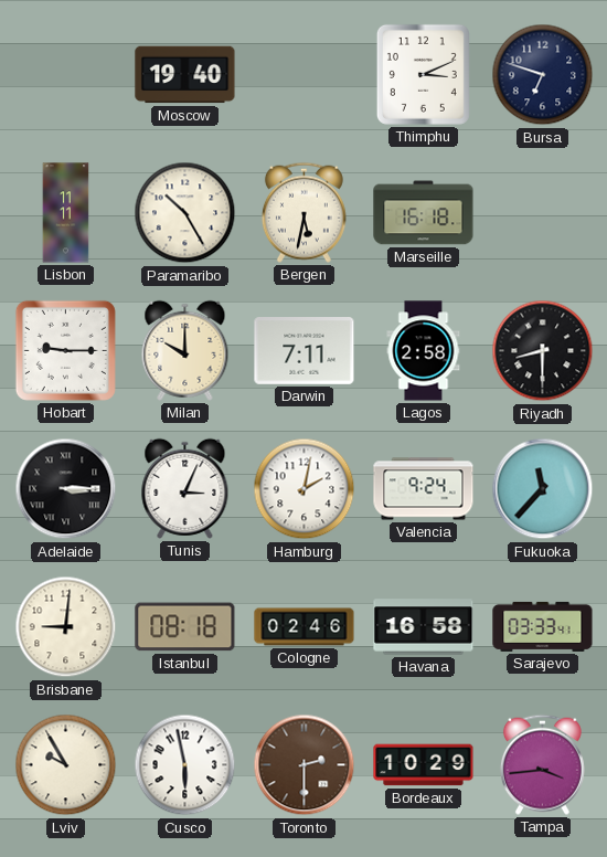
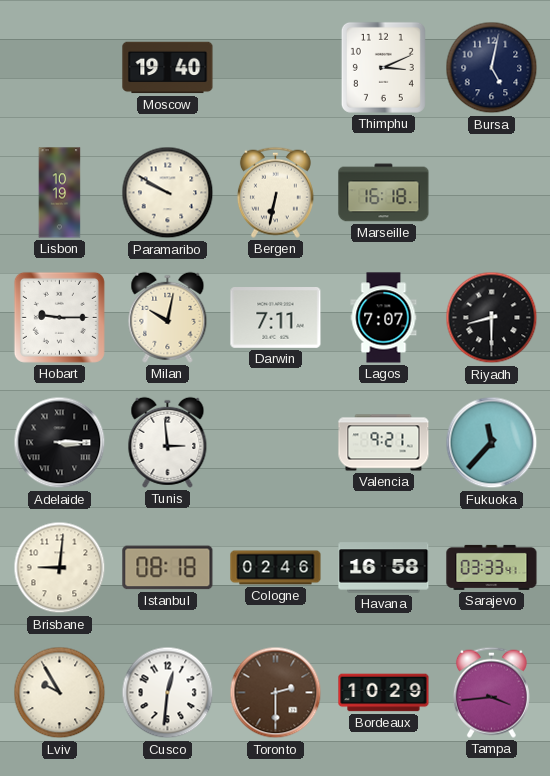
Bursa: 6:48 -> 5:02
Lisbon: 11:11 -> 10:19
Paramaribo: 10:25 -> 9:50
Bergen: 5:32 -> 6:32
Milan: 10:00 -> 10:02
Lagos: 2:58 -> 7:07
Tunis: 3:04 -> 2:59
Hamburg: 2:02 -> none
Valencia: 9:24 -> 9:21
Cusco: 5:58 -> 12:31
